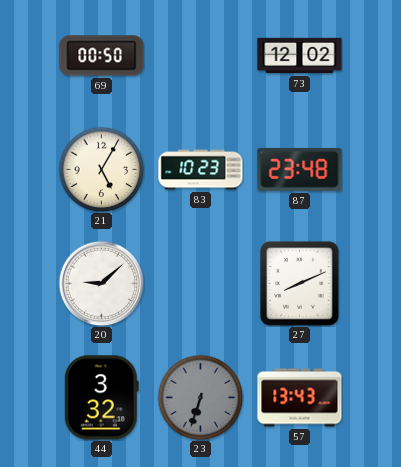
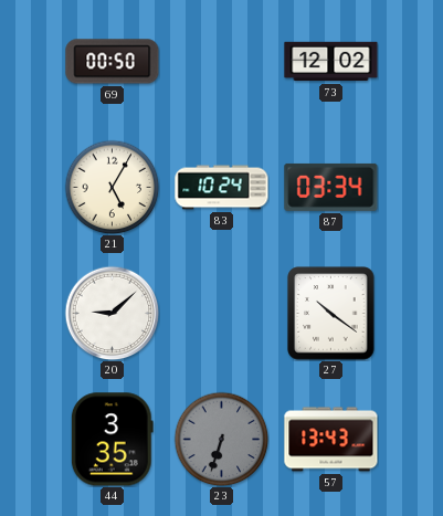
83: 10:23 -> 10:24
87: 23:48 -> 03:34
27: 8:11 -> 10:21
44: 3:32 -> 3:35
